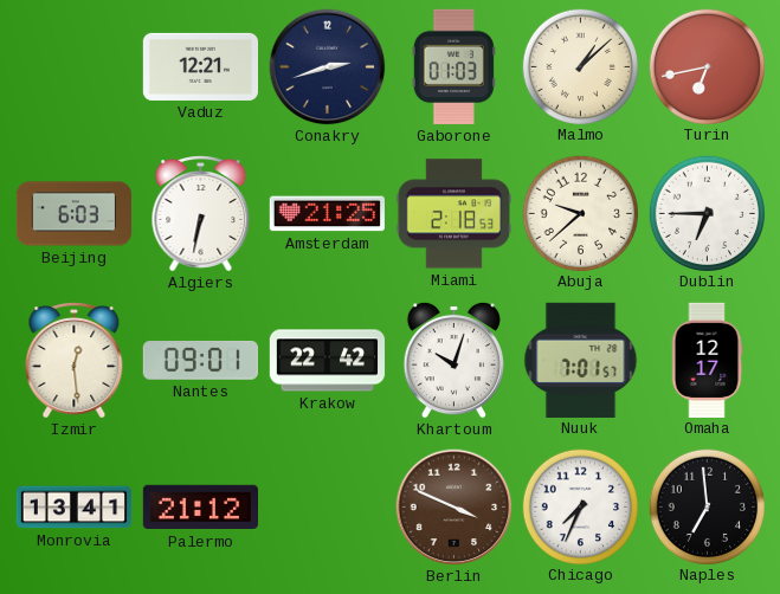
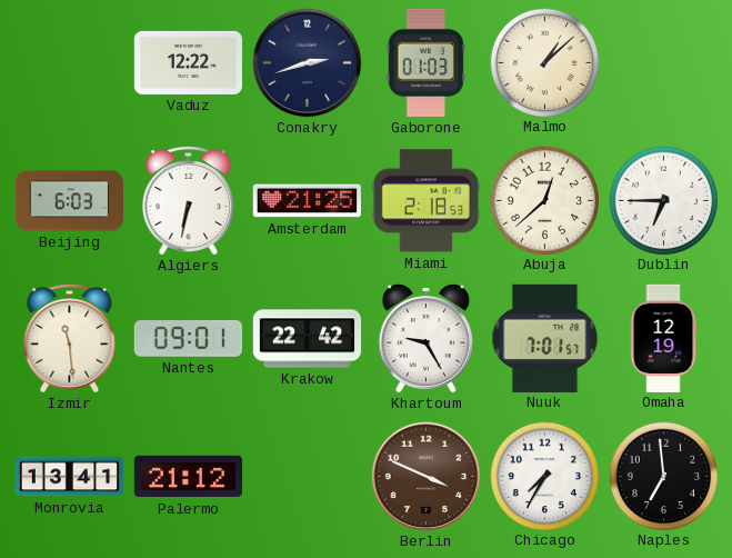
Vaduz: 12:21 -> 12:22
Turin: 6:43 -> none
Abuja: 9:38 -> 12:38
Izmir: 12:29 -> 11:29
Khartoum: 10:03 -> 9:25
Omaha: 12:17 -> 12:19
Chicago: 7:34 -> 7:35
